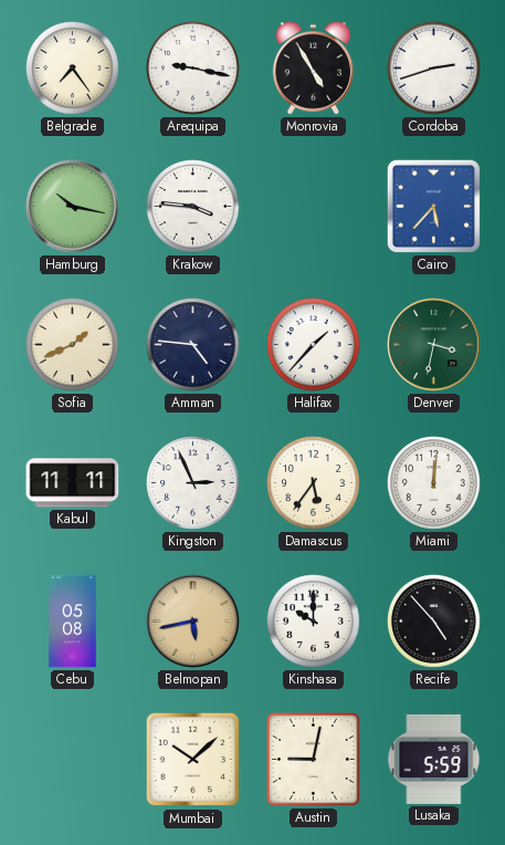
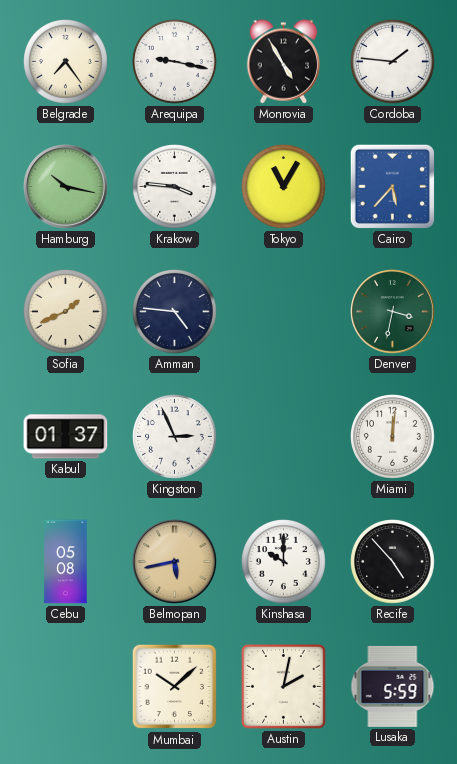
Cordoba: 2:42 -> 1:46
Tokyo: none -> 11:05
Halifax: 1:37 -> none
Kabul: 11:11 -> 01:37
Damascus: 5:36 -> none
Austin: 9:02 -> 2:02
